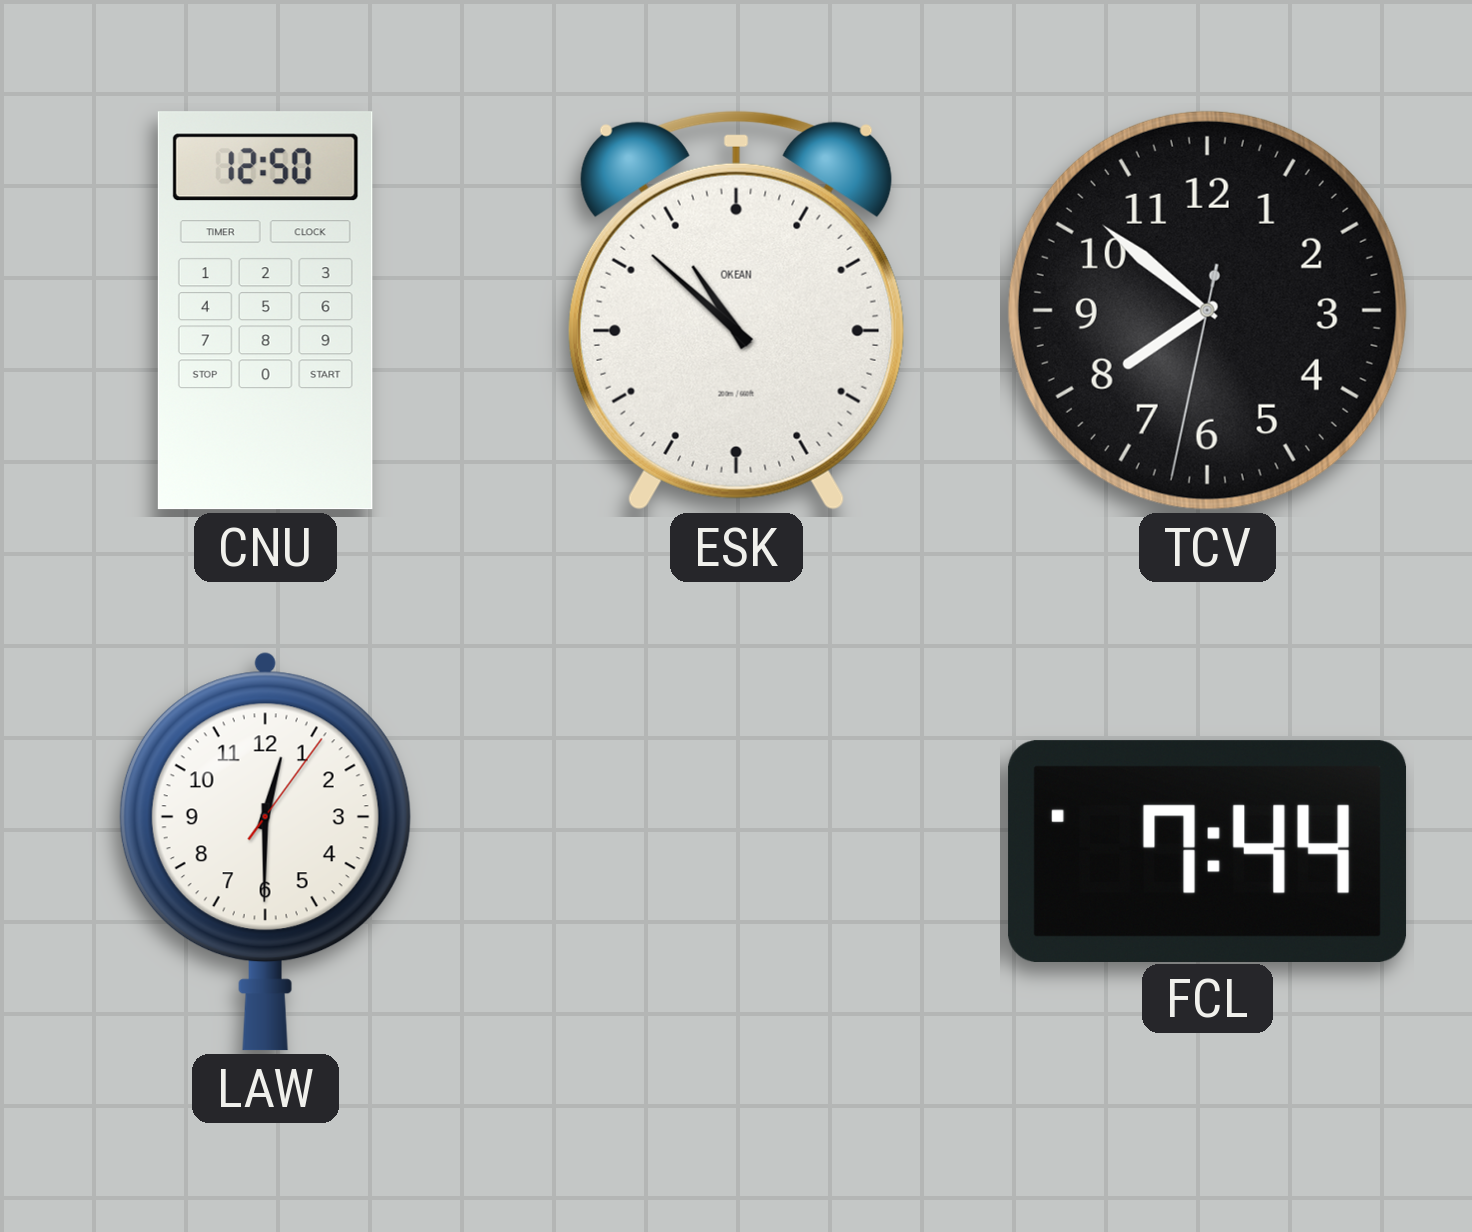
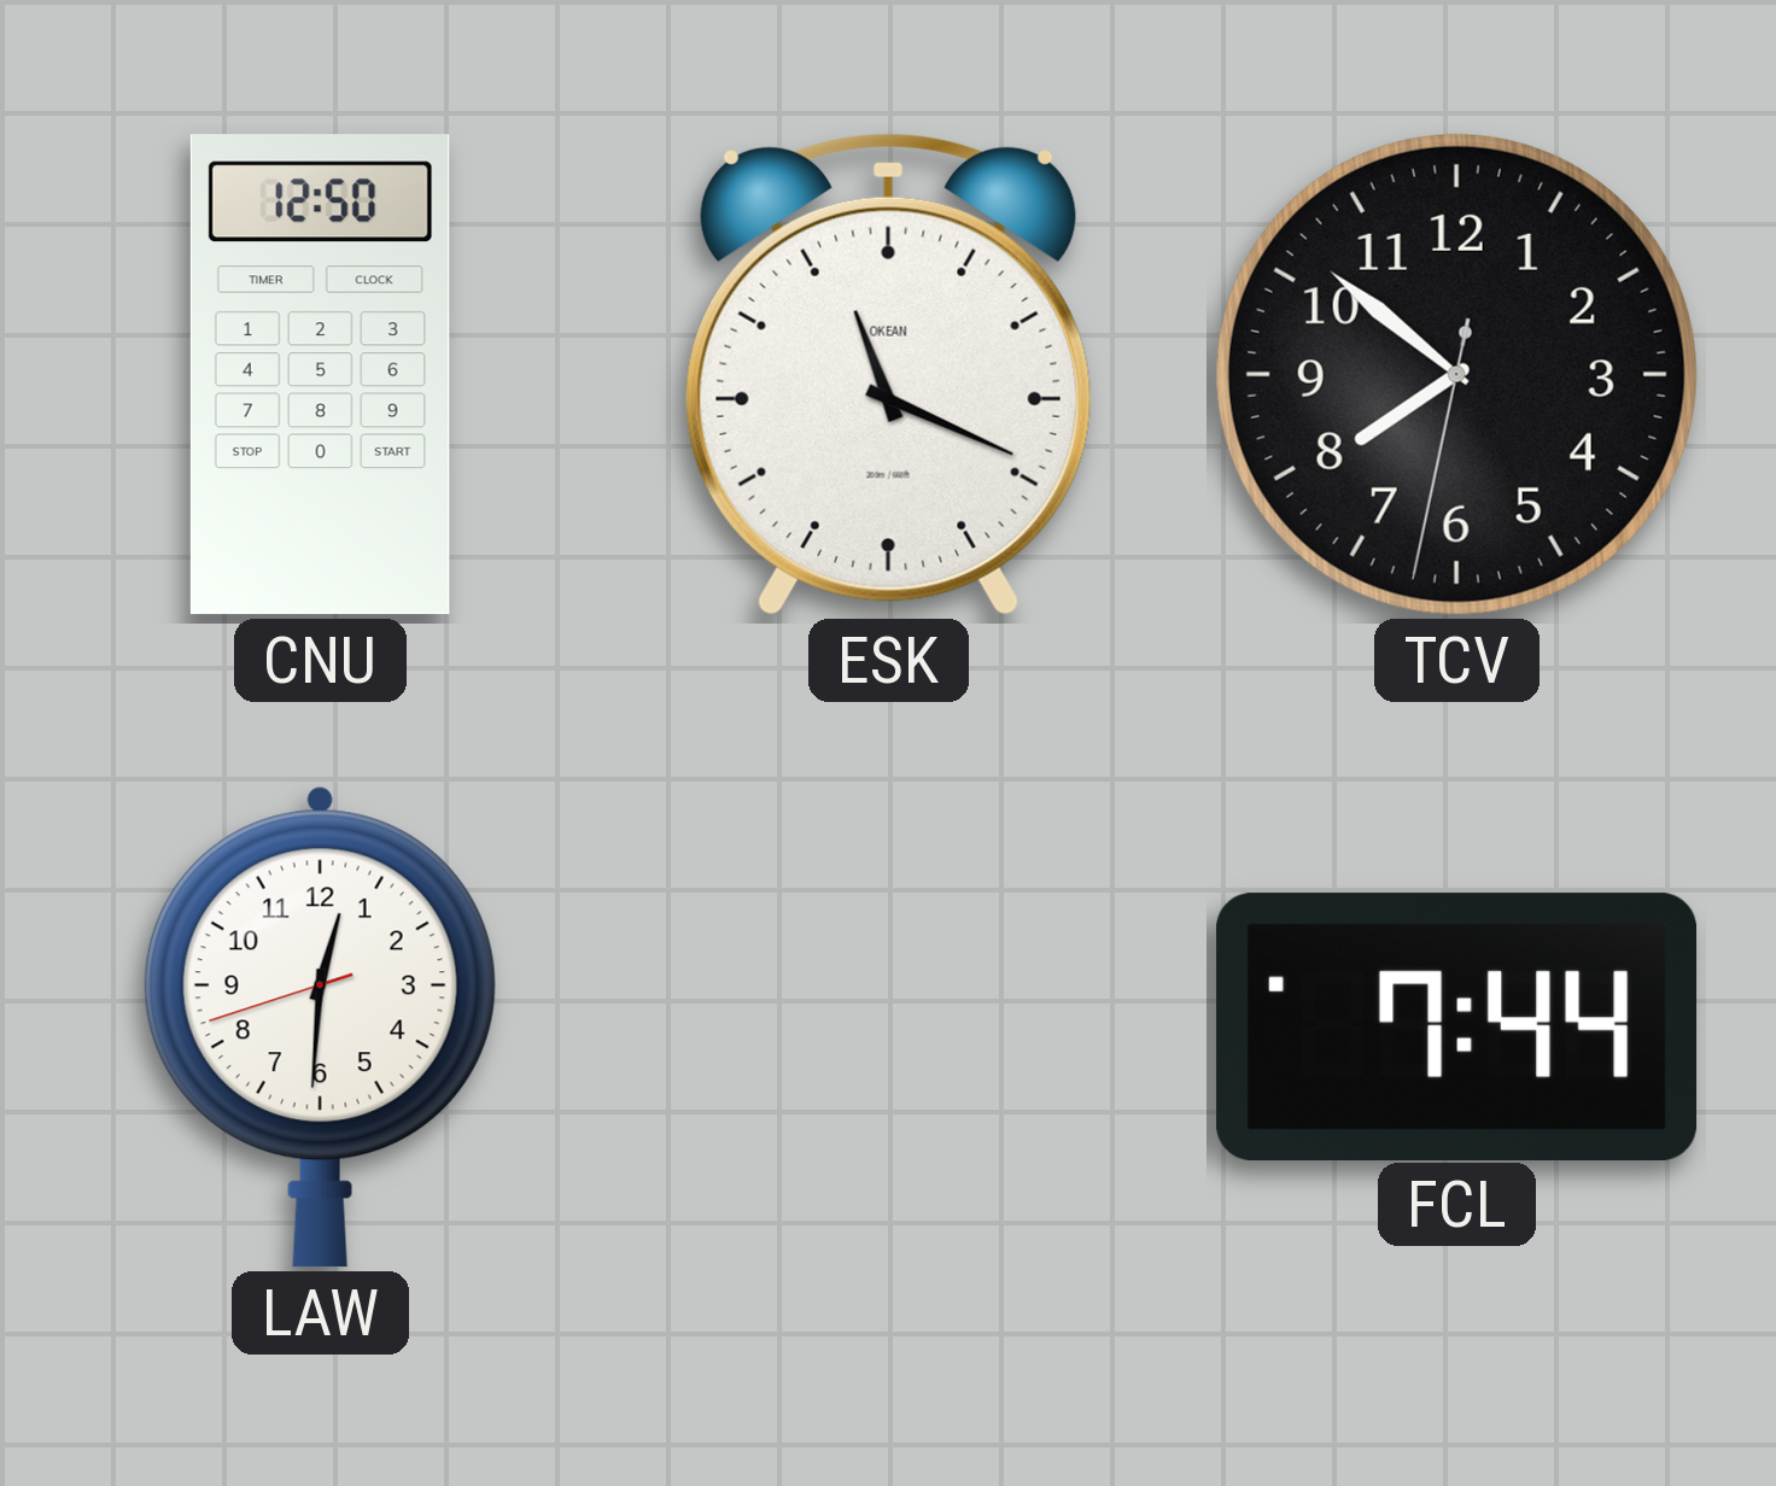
ESK: 10:52 -> 11:19
LAW: 12:30:06 -> 12:30:42
